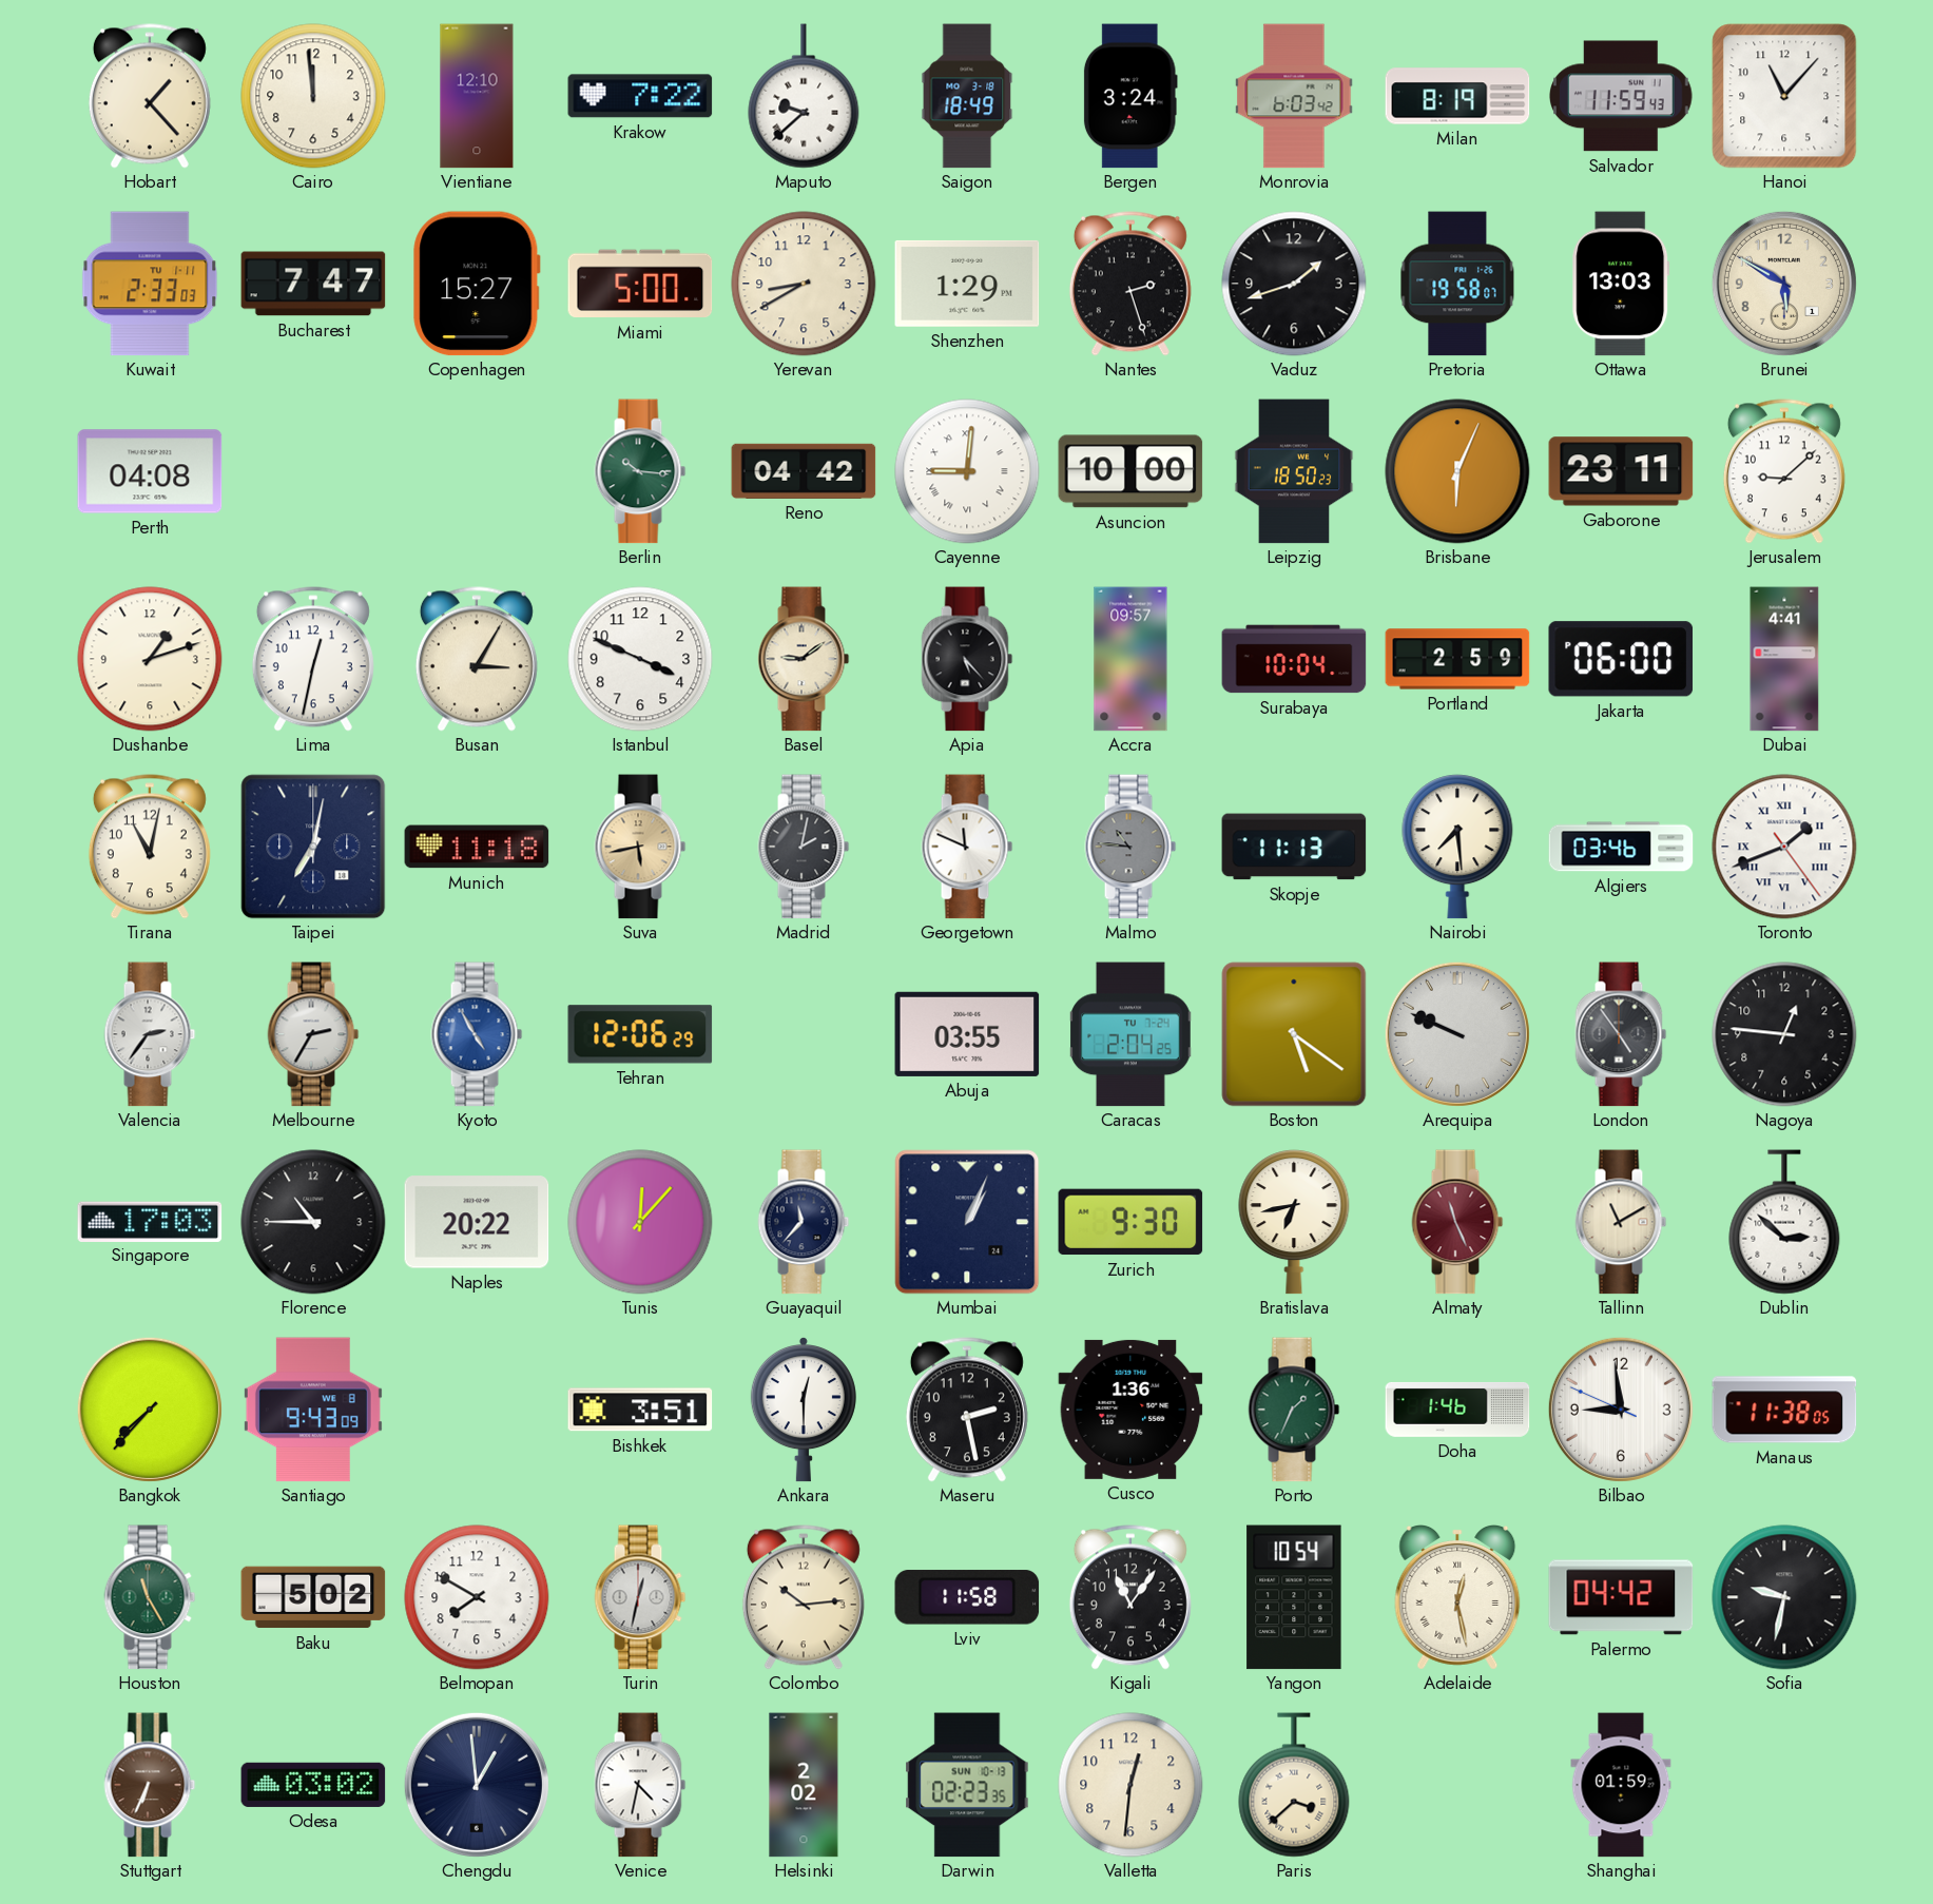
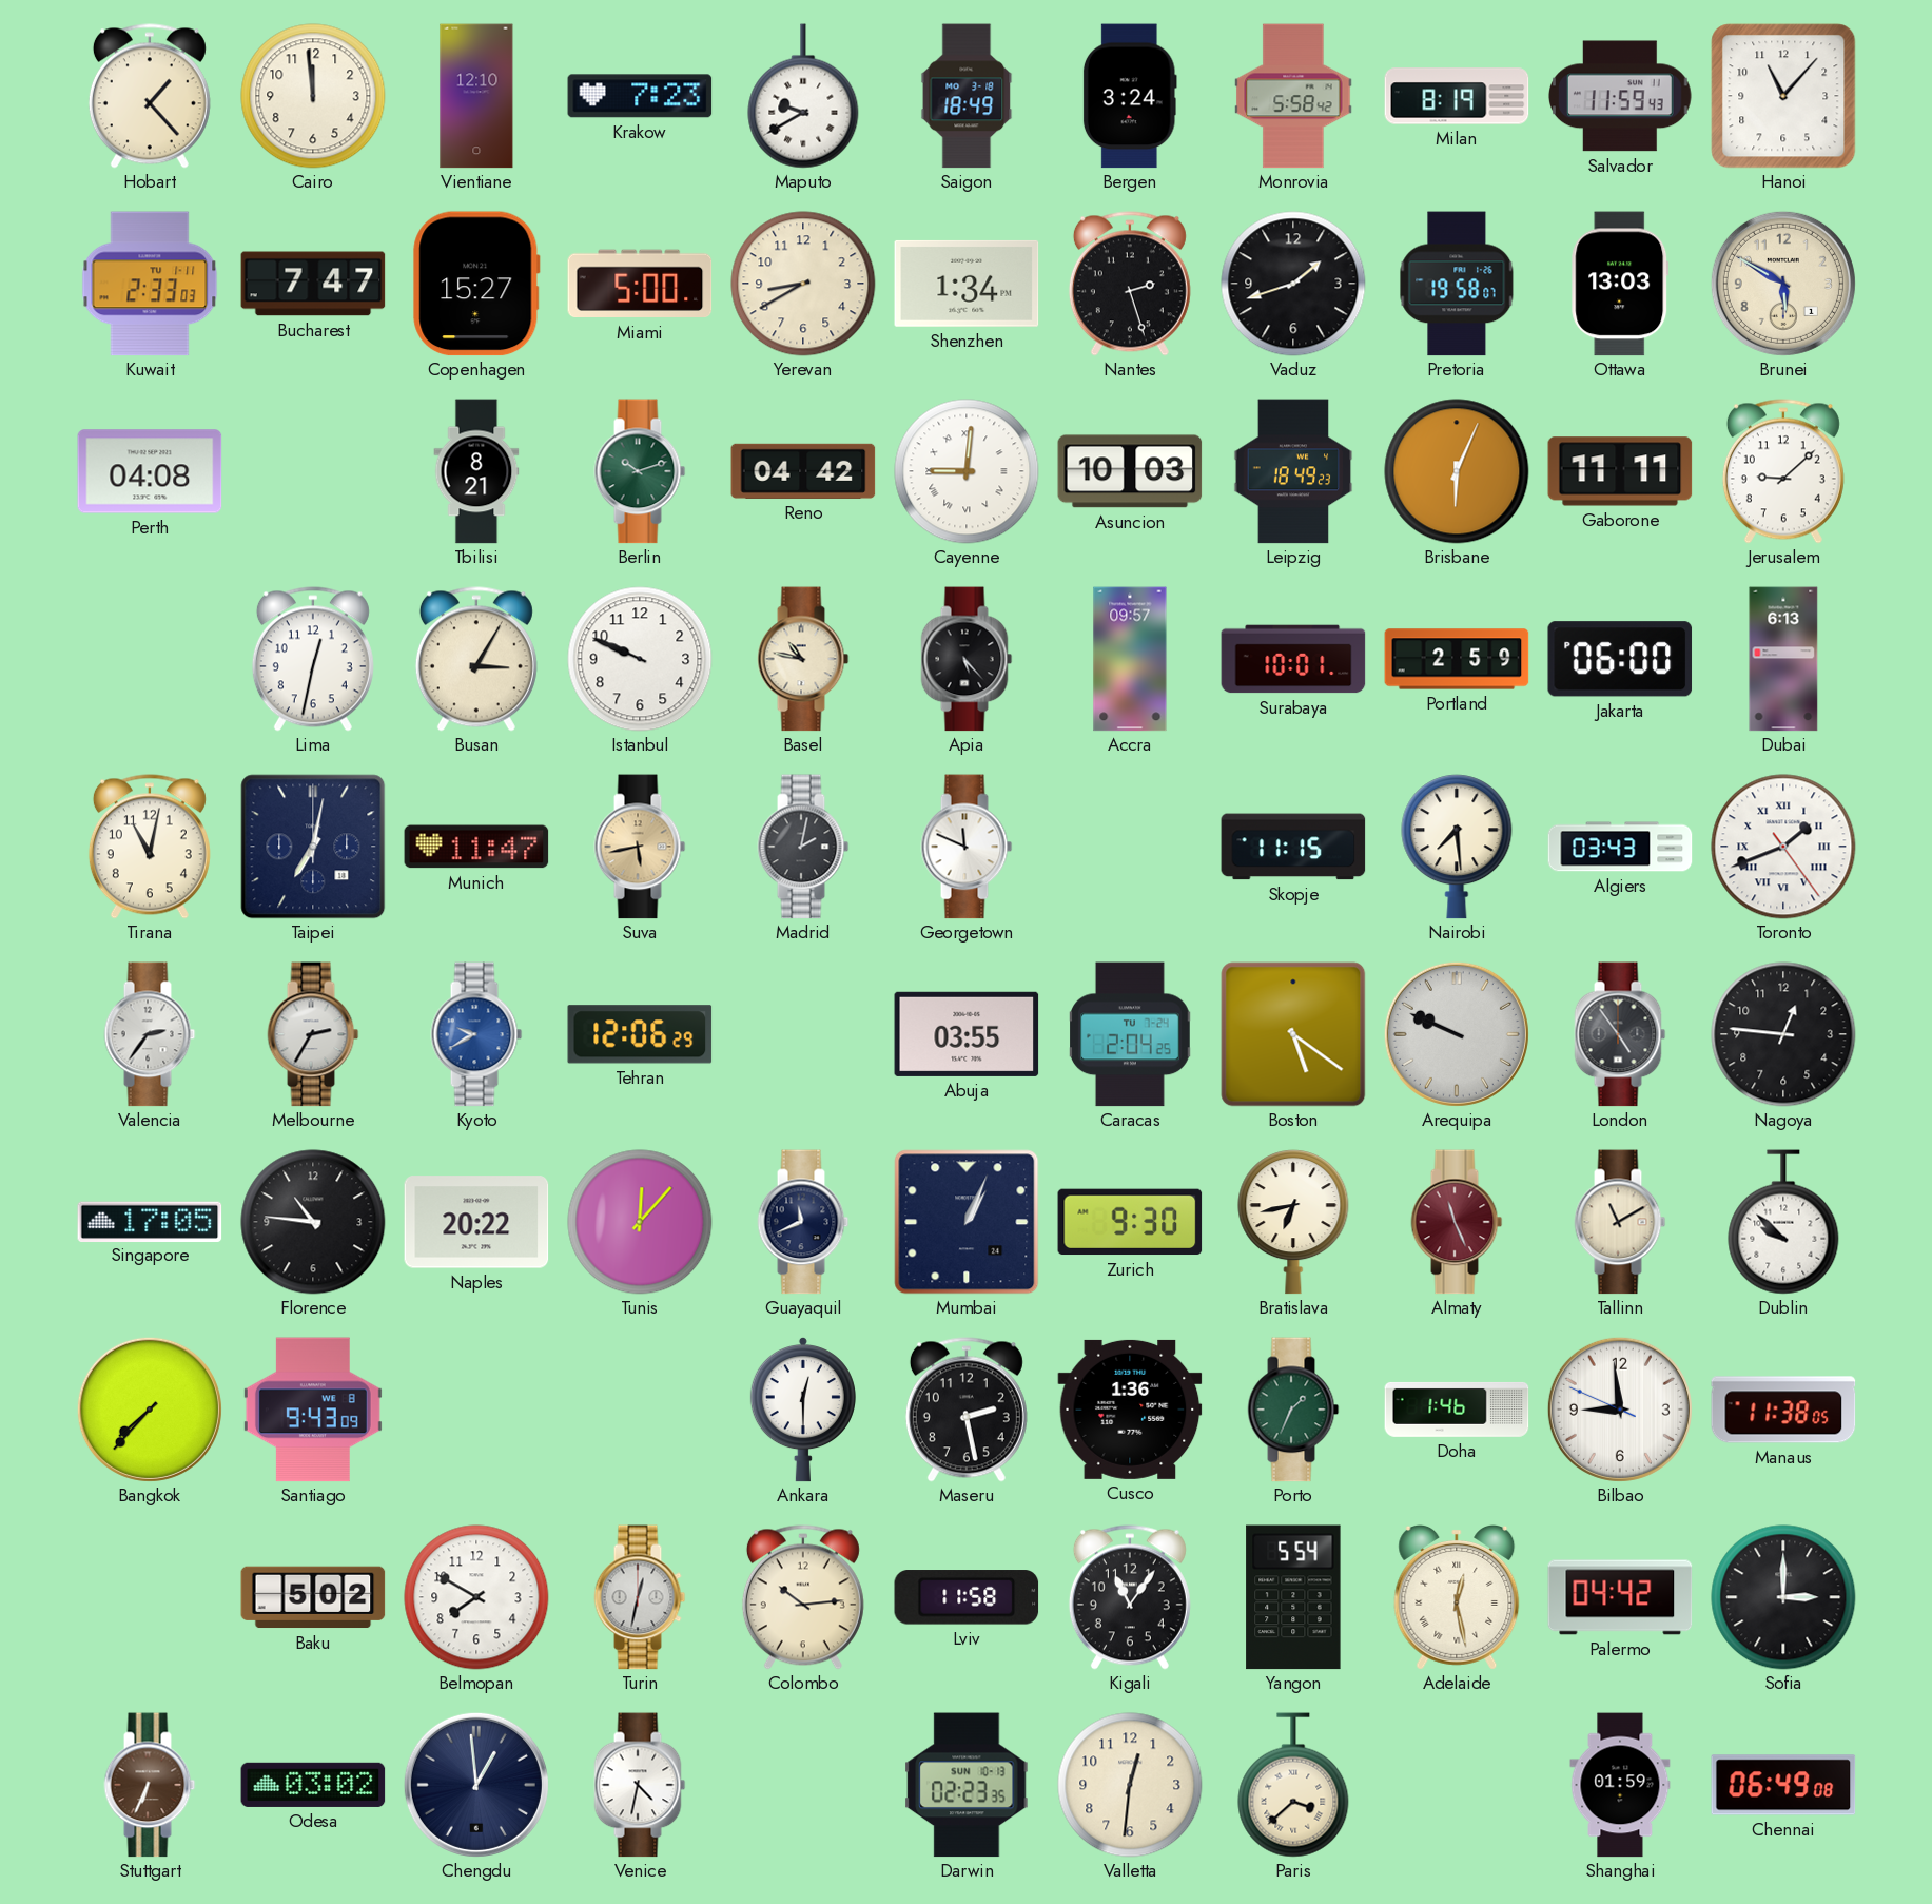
Krakow: 7:22 -> 7:23
Maputo: 9:38 -> 9:40
Monrovia: 6:03 -> 5:58
Shenzhen: 1:29 -> 1:34
Tbilisi: none -> 8:21
Berlin: 10:16 -> 10:12
Asuncion: 10:00 -> 10:03
Leipzig: 18:50 -> 18:49
Gaborone: 23:11 -> 11:11
Dushanbe: 1:12 -> none
Istanbul: 3:49 -> 9:49
Basel: 9:09 -> 10:47
Surabaya: 10:04 -> 10:01
Dubai: 4:41 -> 6:13
Munich: 11:18 -> 11:47
Malmo: 10:46 -> none
Skopje: 11:13 -> 11:15
Algiers: 03:46 -> 03:43
Kyoto: 4:55 -> 9:40
Singapore: 17:03 -> 17:05
Florence: 10:45 -> 10:46
Guayaquil: 11:37 -> 11:41
Dublin: 2:52 -> 9:52
Bishkek: 3:51 -> none
Houston: 11:25 -> none
Yangon: 10:54 -> 5:54
Sofia: 9:32 -> 3:00
Helsinki: 2:02 -> none
Chennai: none -> 06:49
